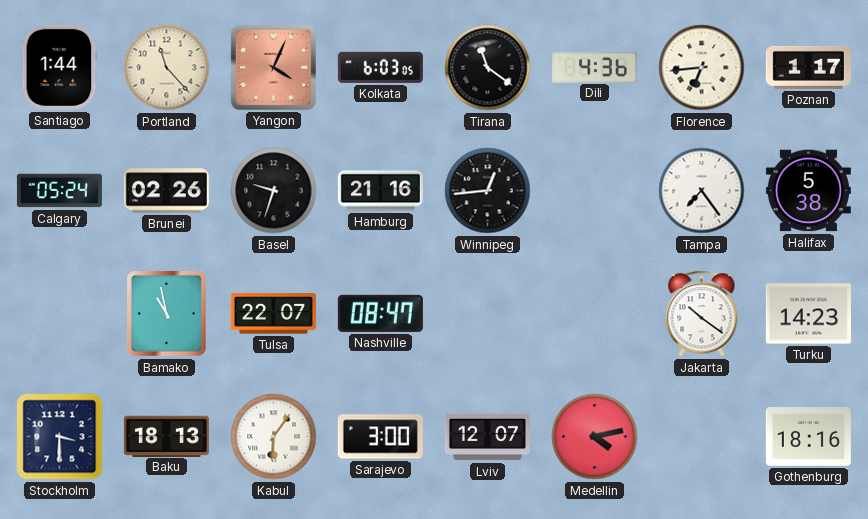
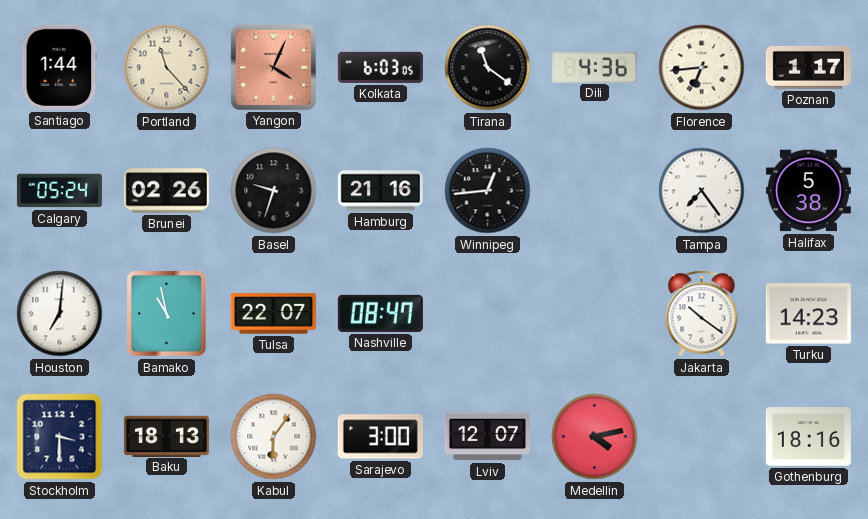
Houston: none -> 7:01
